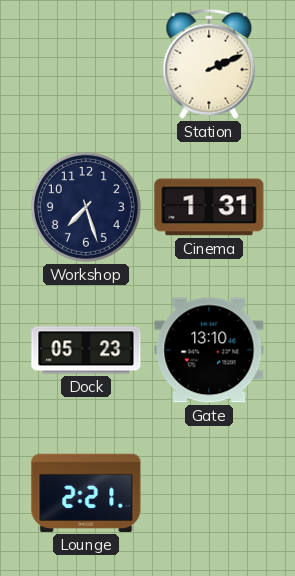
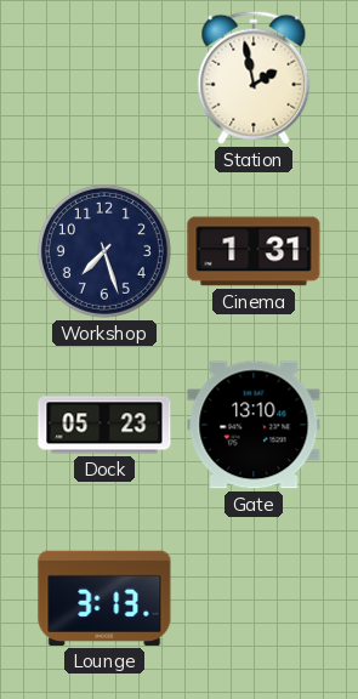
Station: 2:11 -> 1:58
Lounge: 2:21 -> 3:13
